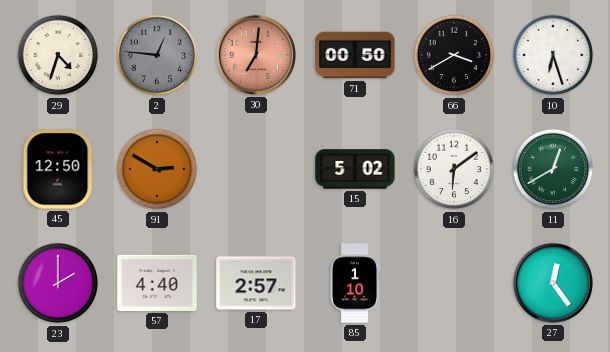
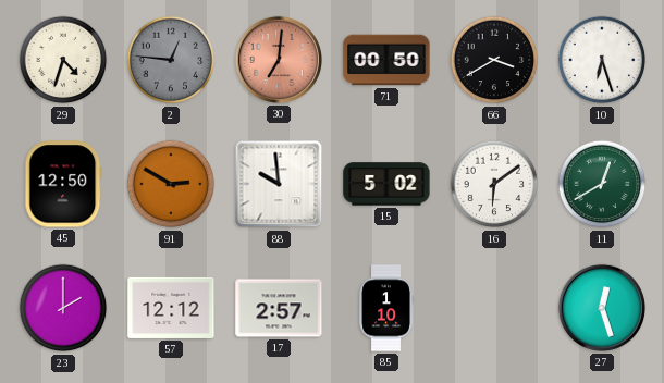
88: none -> 9:59
57: 4:40 -> 12:12
27: 12:24 -> 12:27
